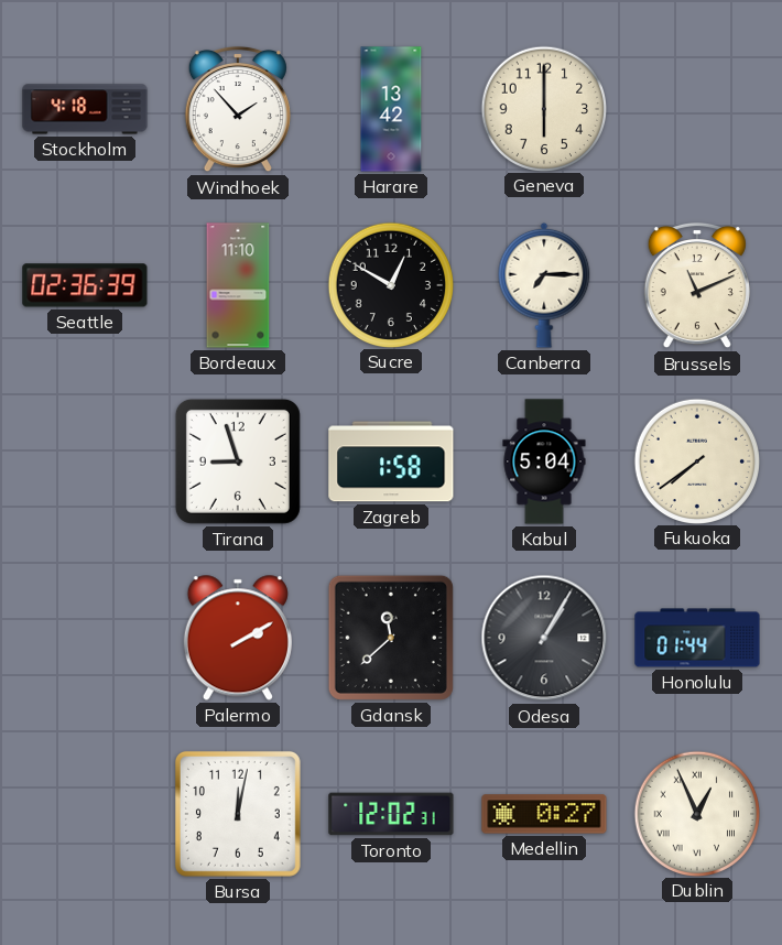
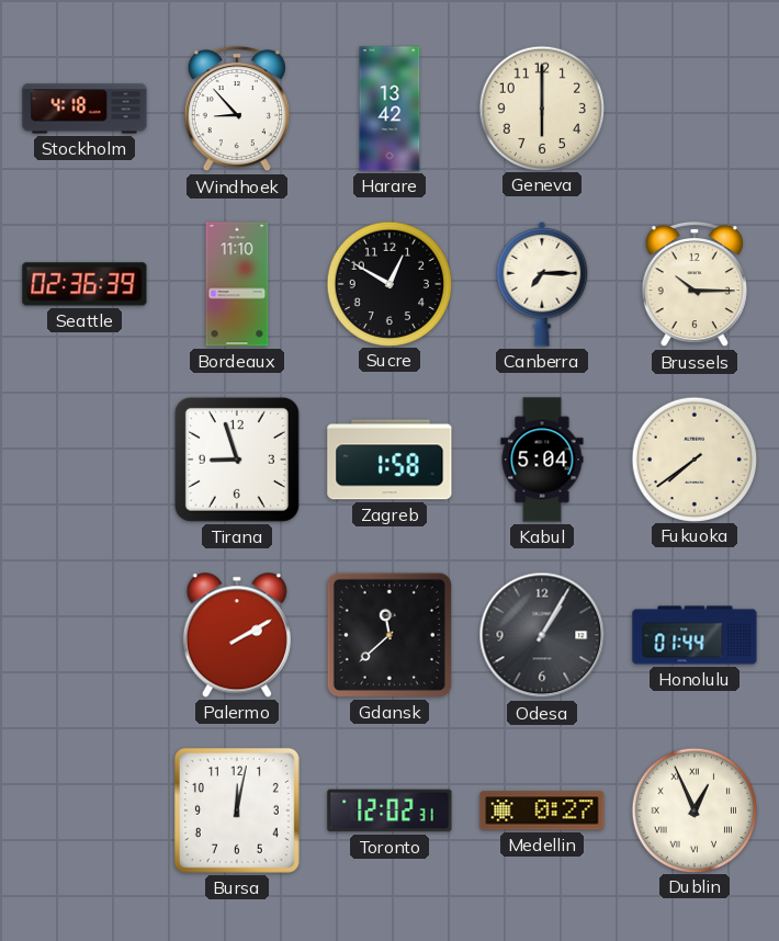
Windhoek: 1:53 -> 8:53
Brussels: 11:11 -> 10:15
